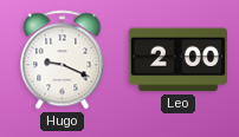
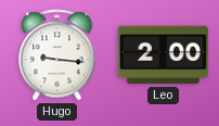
Hugo: 9:19 -> 9:16
